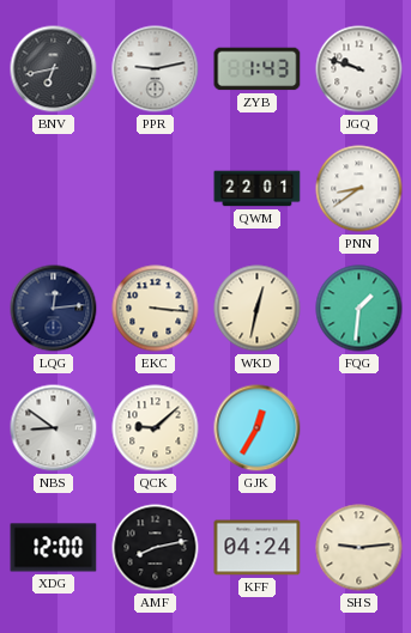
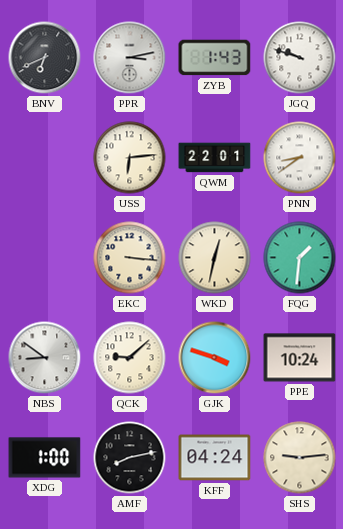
BNV: 6:43 -> 6:41
PPR: 9:13 -> 3:13
USS: none -> 6:14
LQG: 12:14 -> none
GJK: 12:35 -> 3:48
PPE: none -> 10:24
XDG: 12:00 -> 1:00
